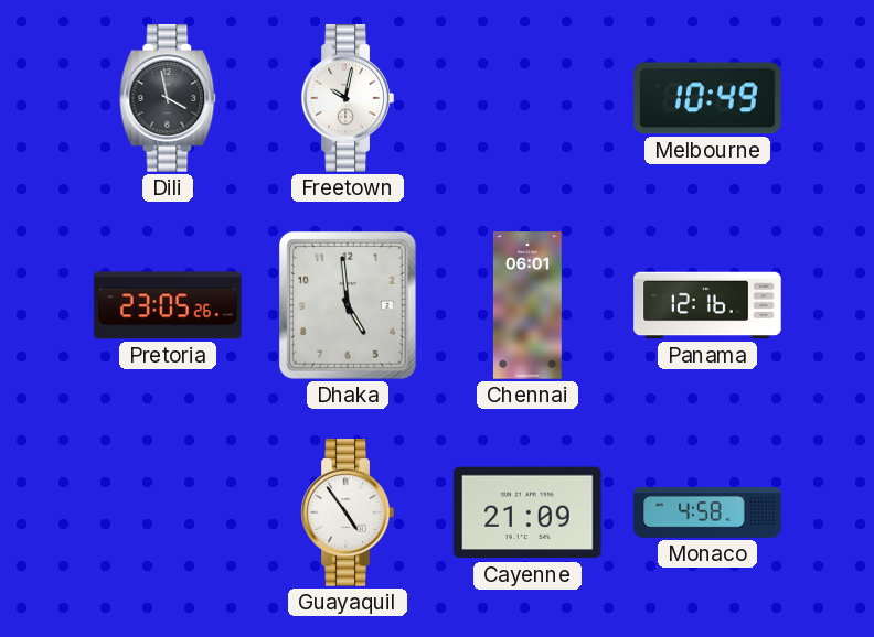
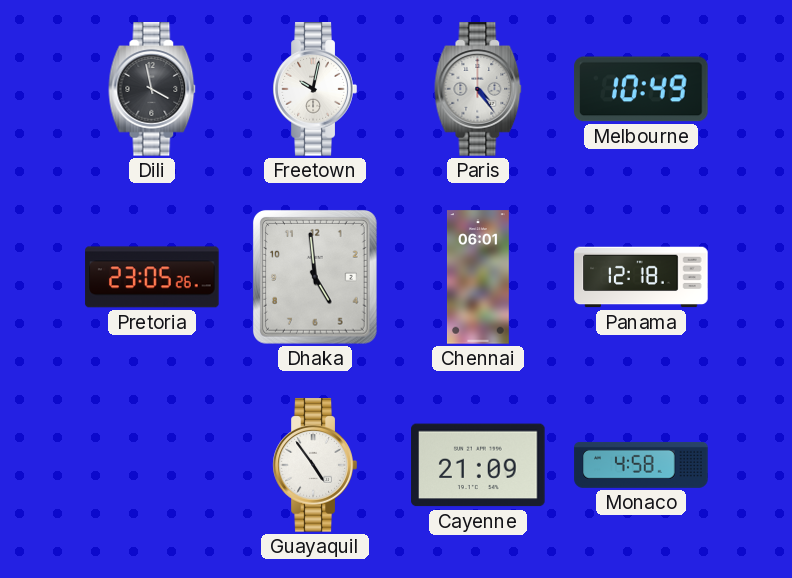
Paris: none -> 4:24
Panama: 12:16 -> 12:18
